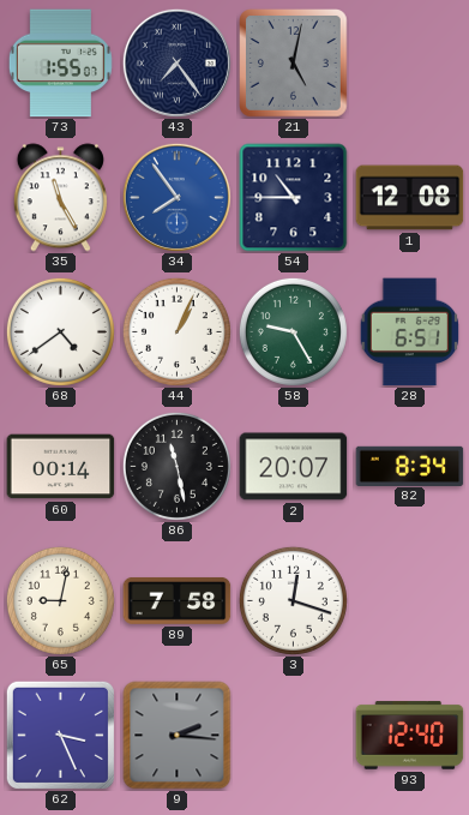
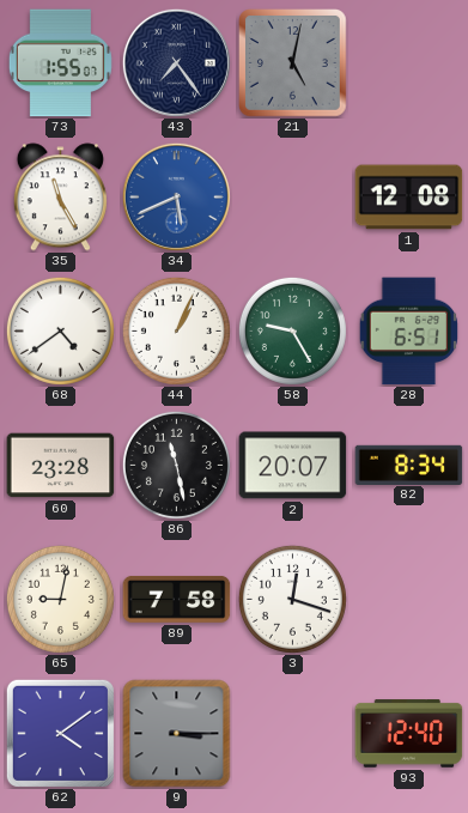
34: 7:54 -> 5:41
54: 10:45 -> none
60: 00:14 -> 23:28
62: 3:26 -> 4:09
9: 2:16 -> 3:15
